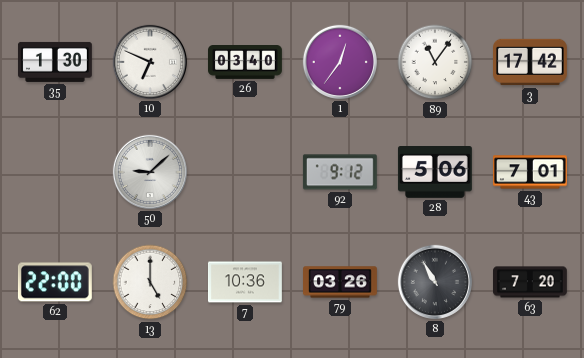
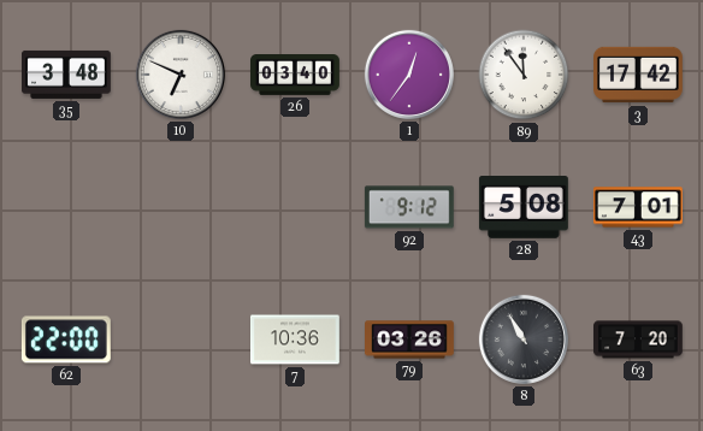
35: 1:30 -> 3:48
89: 11:06 -> 11:54
50: 9:08 -> none
28: 5:06 -> 5:08
13: 5:00 -> none
